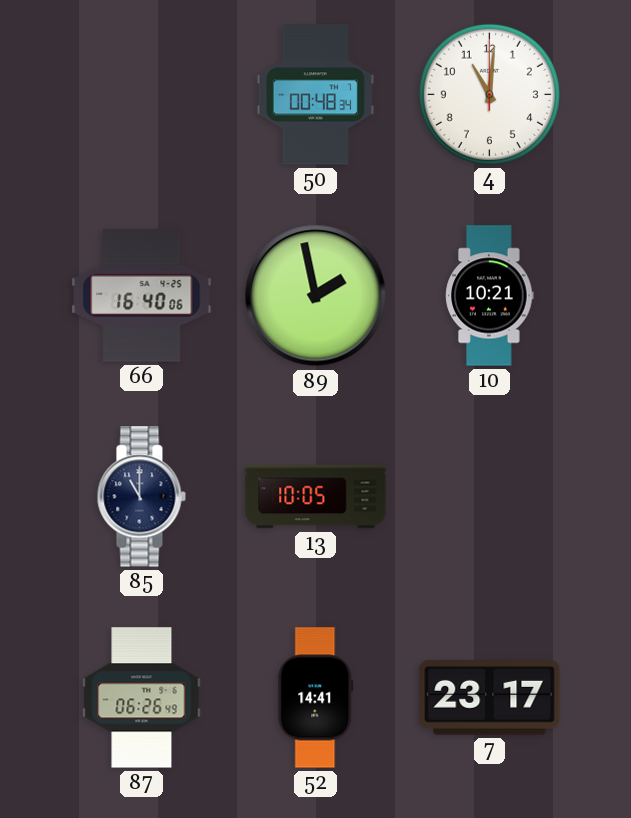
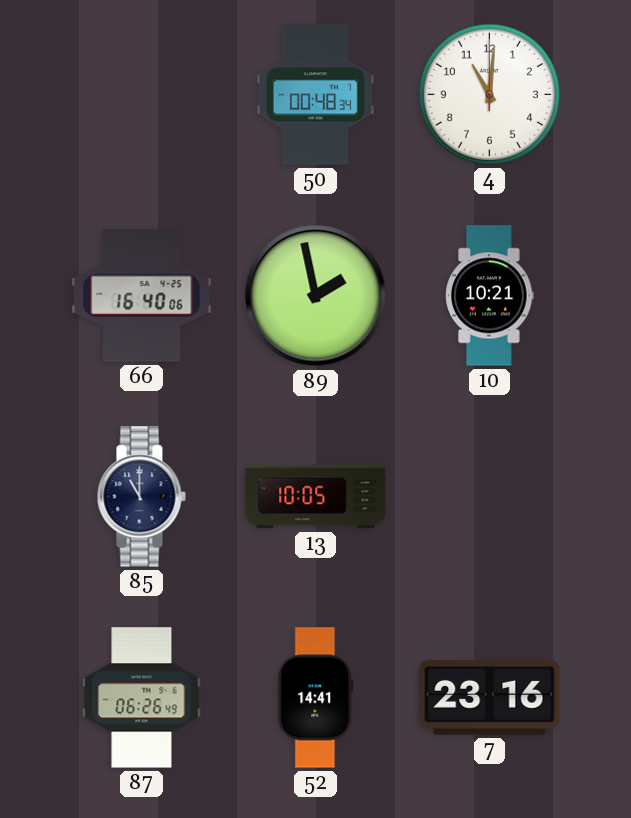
7: 23:17 -> 23:16
